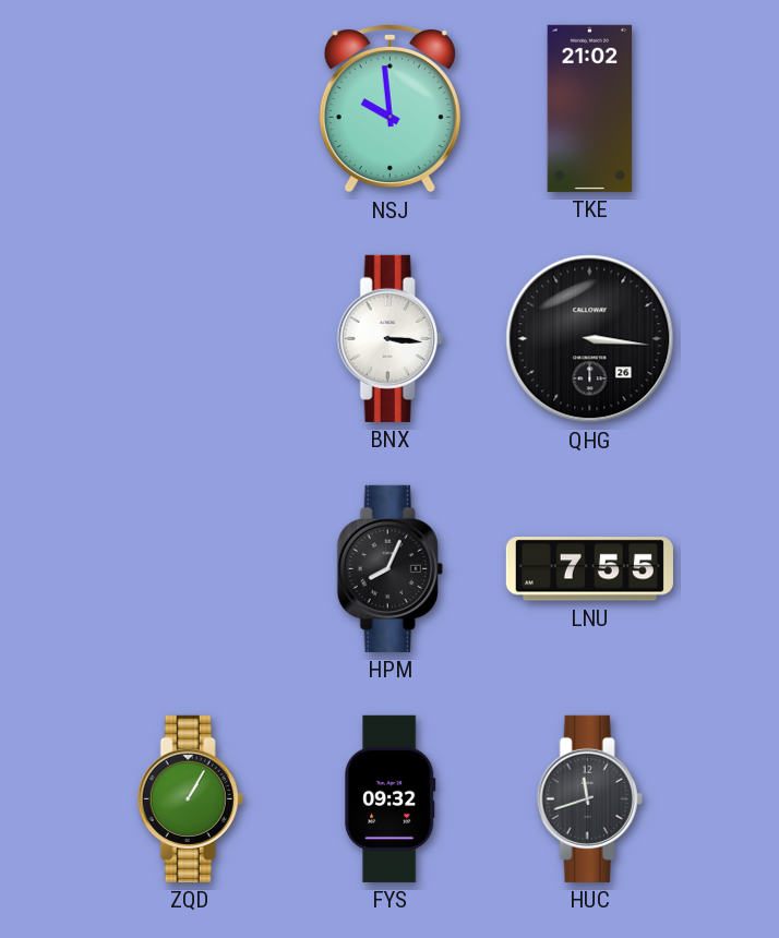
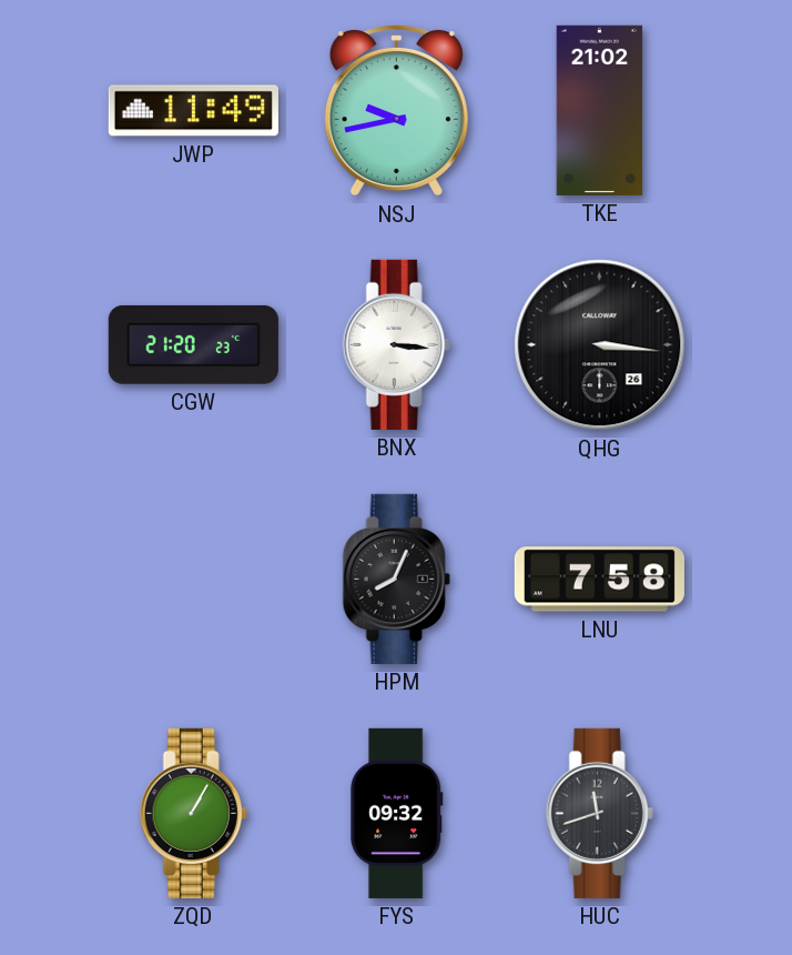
JWP: none -> 11:49
NSJ: 9:59 -> 9:43
CGW: none -> 21:20
LNU: 7:55 -> 7:58
